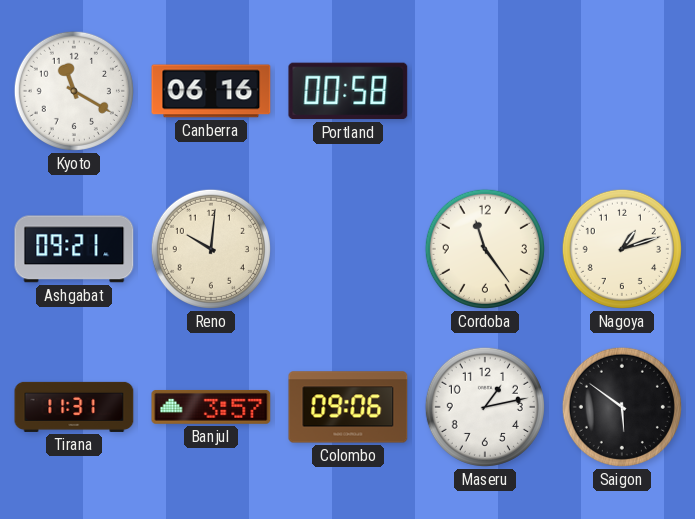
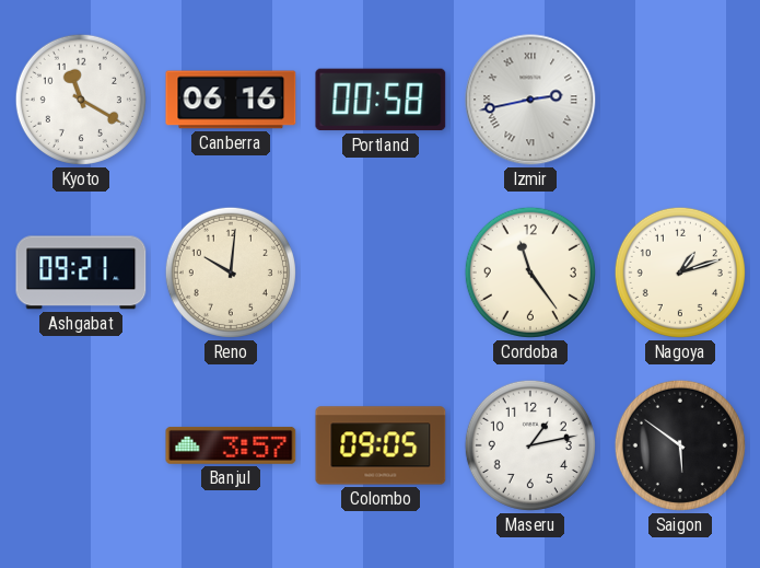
Izmir: none -> 2:43
Tirana: 11:31 -> none
Colombo: 09:06 -> 09:05
